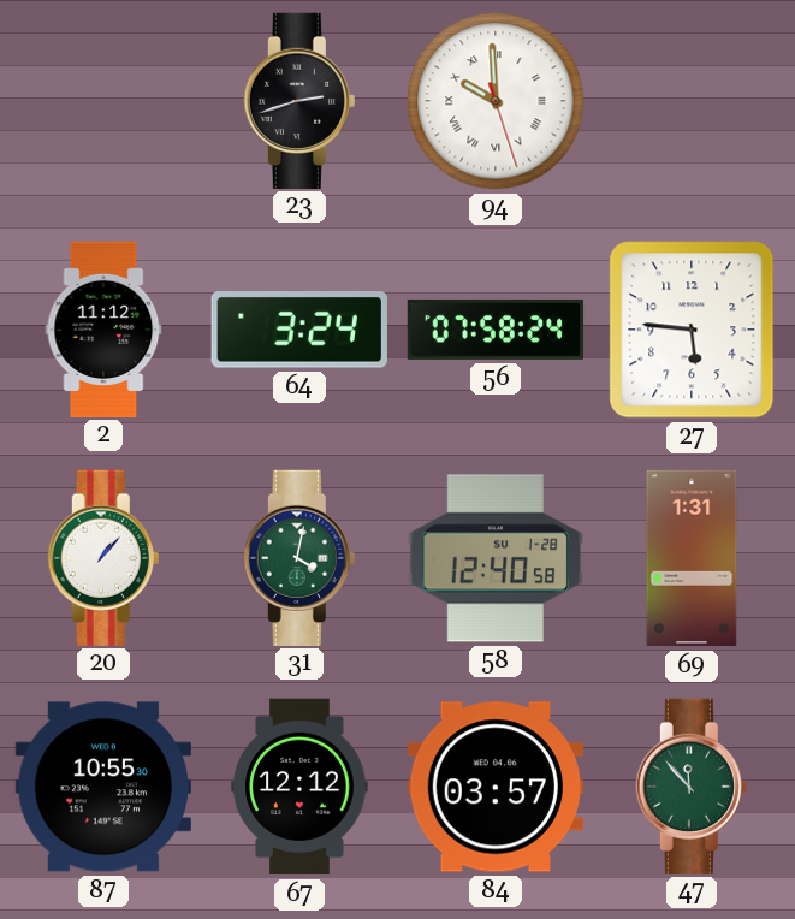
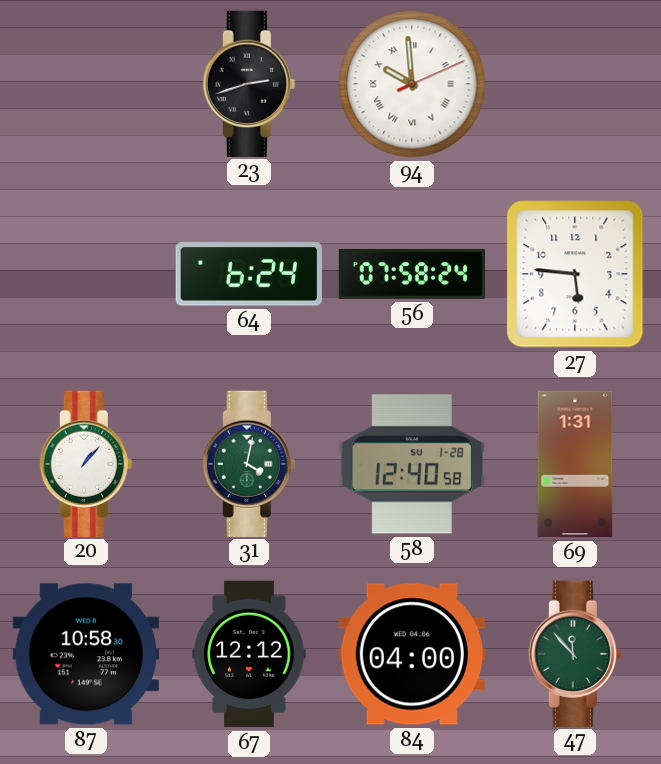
94: 9:59:27 -> 9:59:11
2: 11:12 -> none
64: 3:24 -> 6:24
87: 10:55 -> 10:58
84: 03:57 -> 04:00
